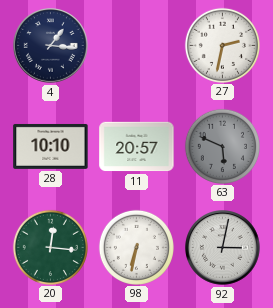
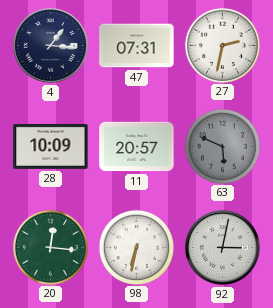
47: none -> 07:31
28: 10:10 -> 10:09
